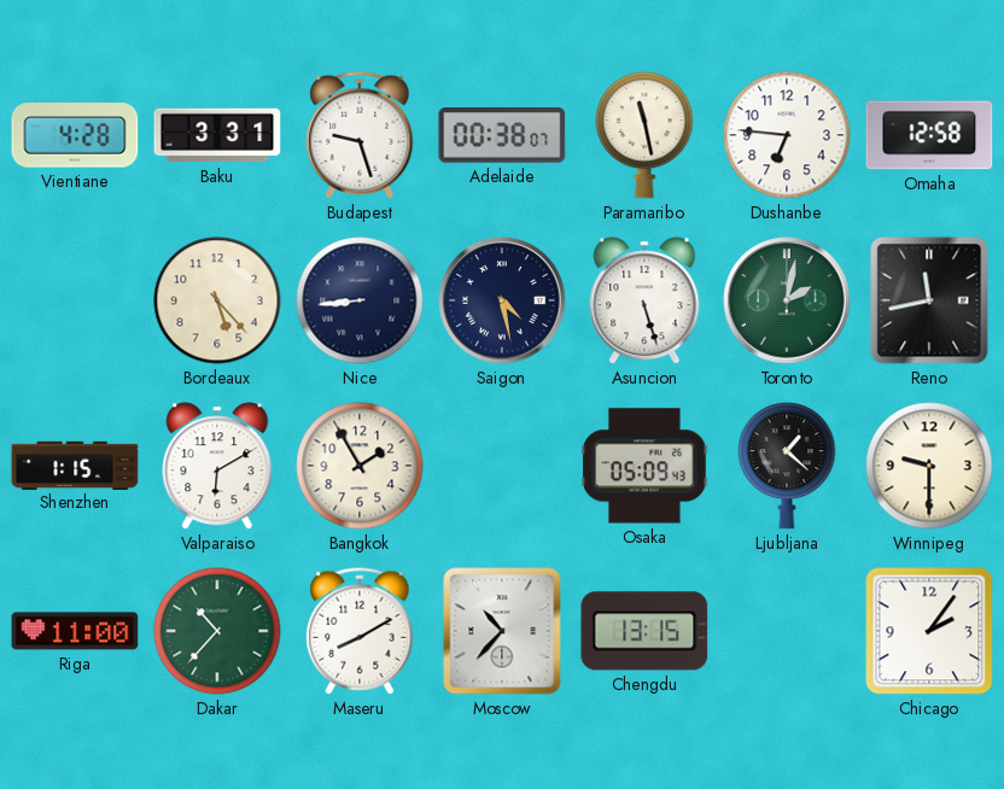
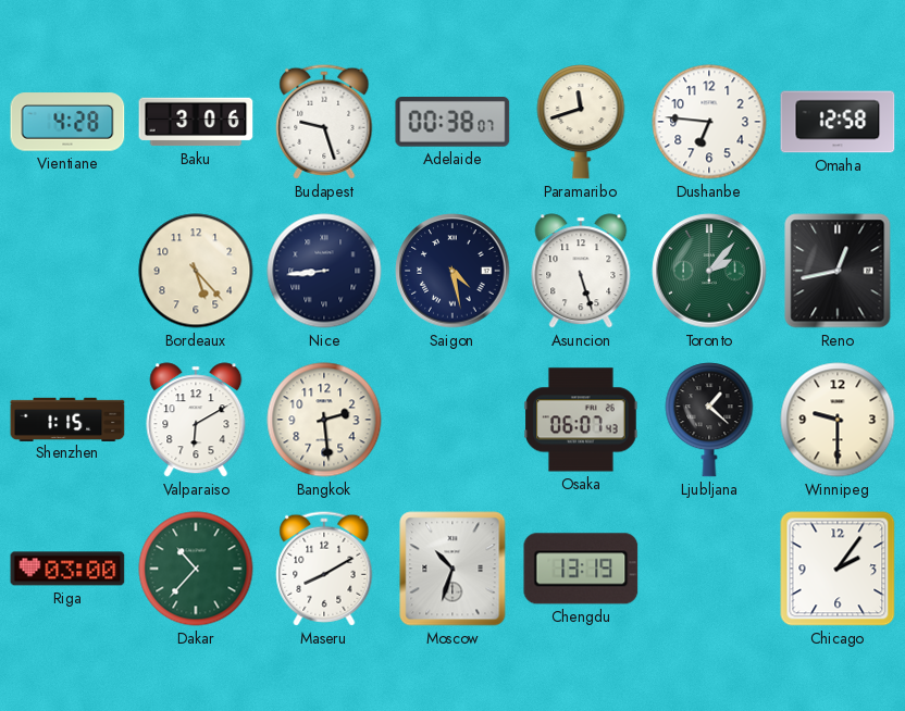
Baku: 3:31 -> 3:06
Paramaribo: 11:28 -> 11:42
Toronto: 2:02 -> 2:07
Reno: 11:43 -> 12:43
Bangkok: 1:55 -> 2:29
Osaka: 05:09 -> 06:07
Riga: 11:00 -> 03:00
Moscow: 10:37 -> 10:33
Chengdu: 13:15 -> 13:19
